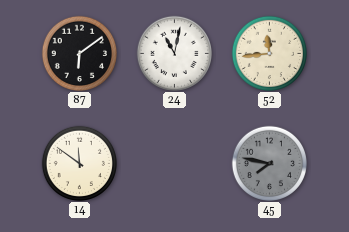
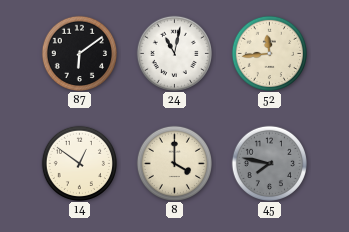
14: 11:51 -> 12:51
8: none -> 4:00
